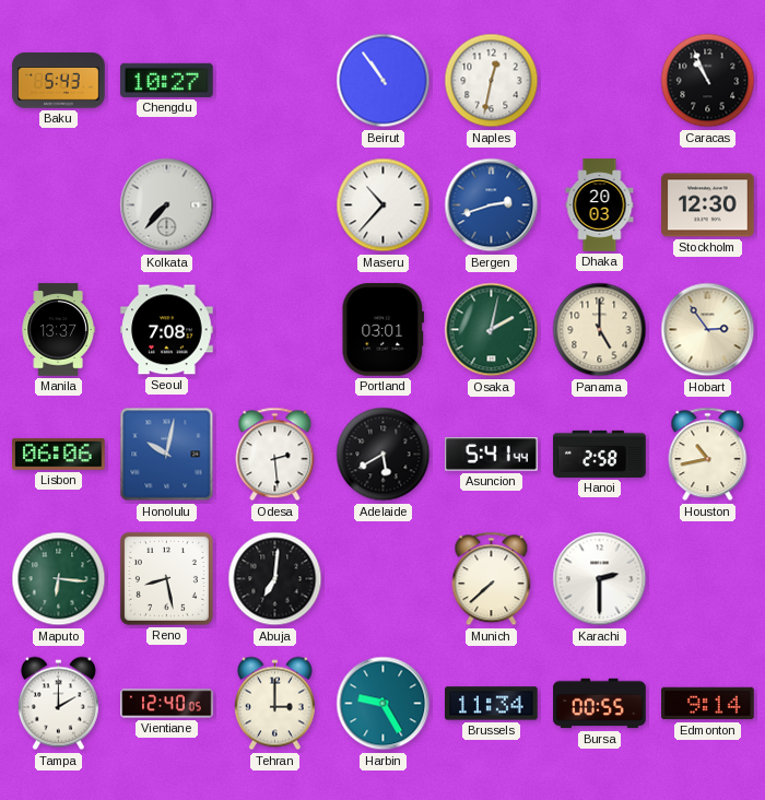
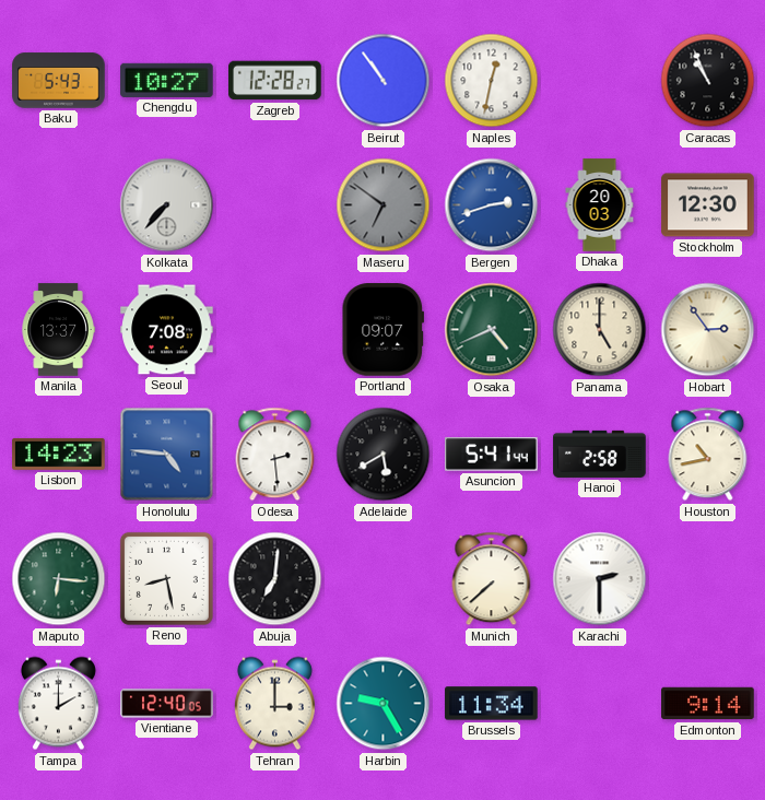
Zagreb: none -> 12:28
Maseru: 10:37 -> 6:51
Maseru dial: white -> grey
Portland: 03:01 -> 09:07
Osaka: 2:02 -> 4:41
Lisbon: 06:06 -> 14:23
Honolulu: 10:02 -> 4:46
Bursa: 00:55 -> none
